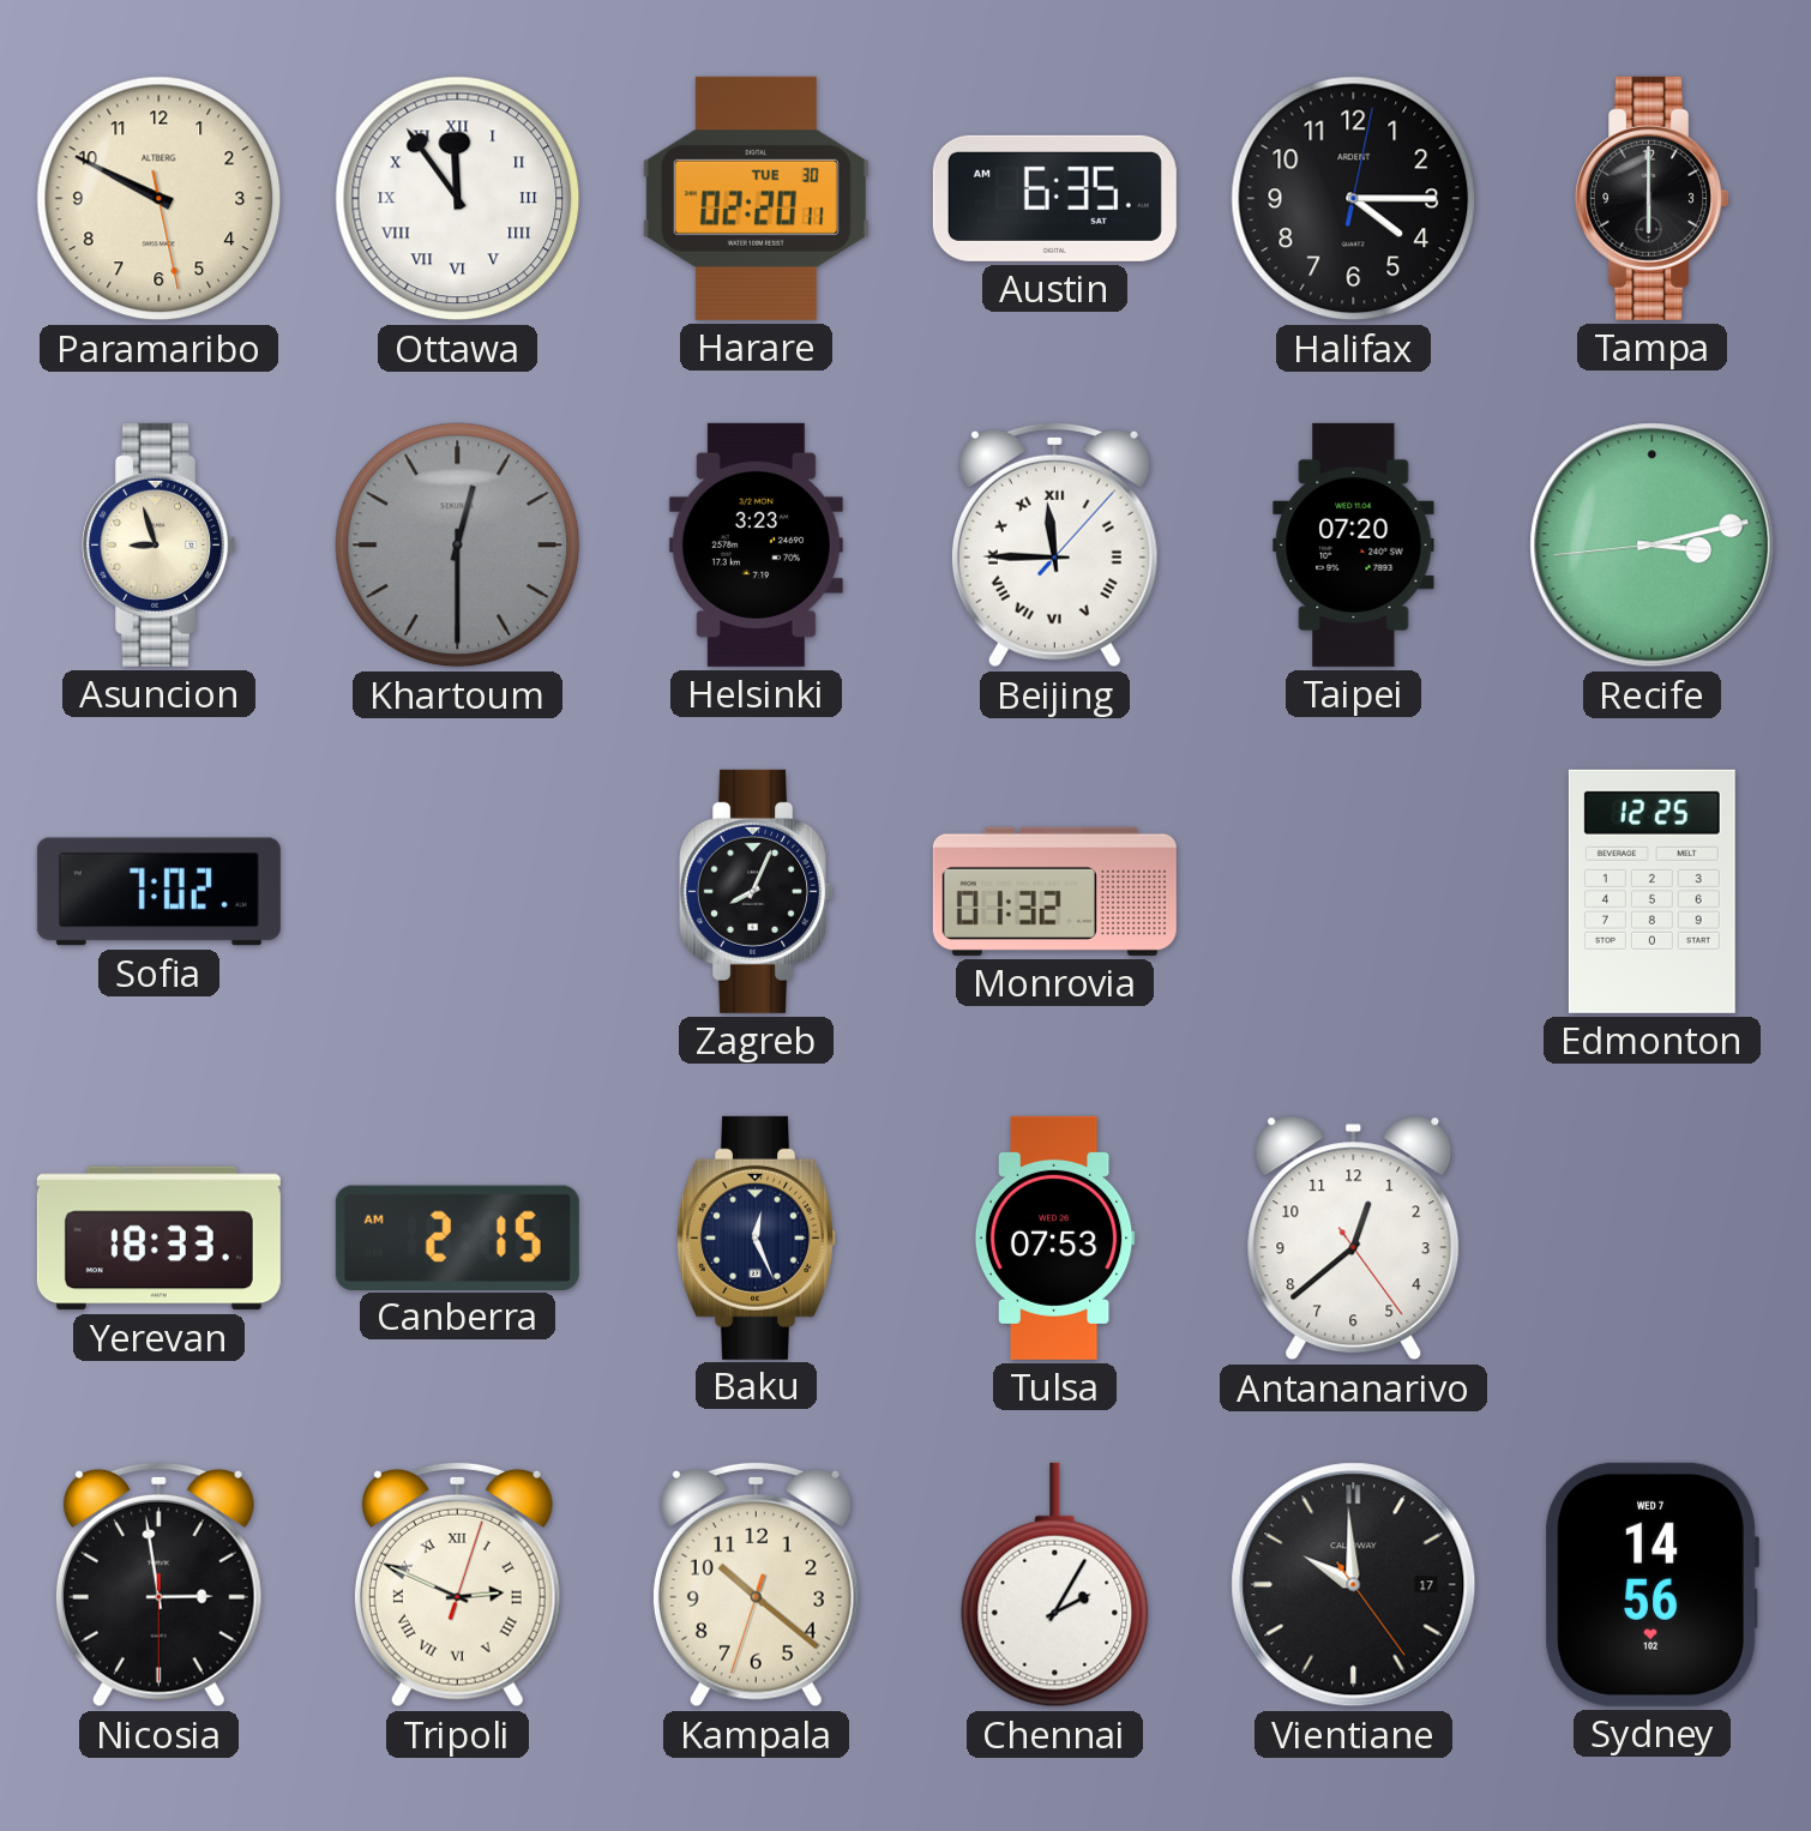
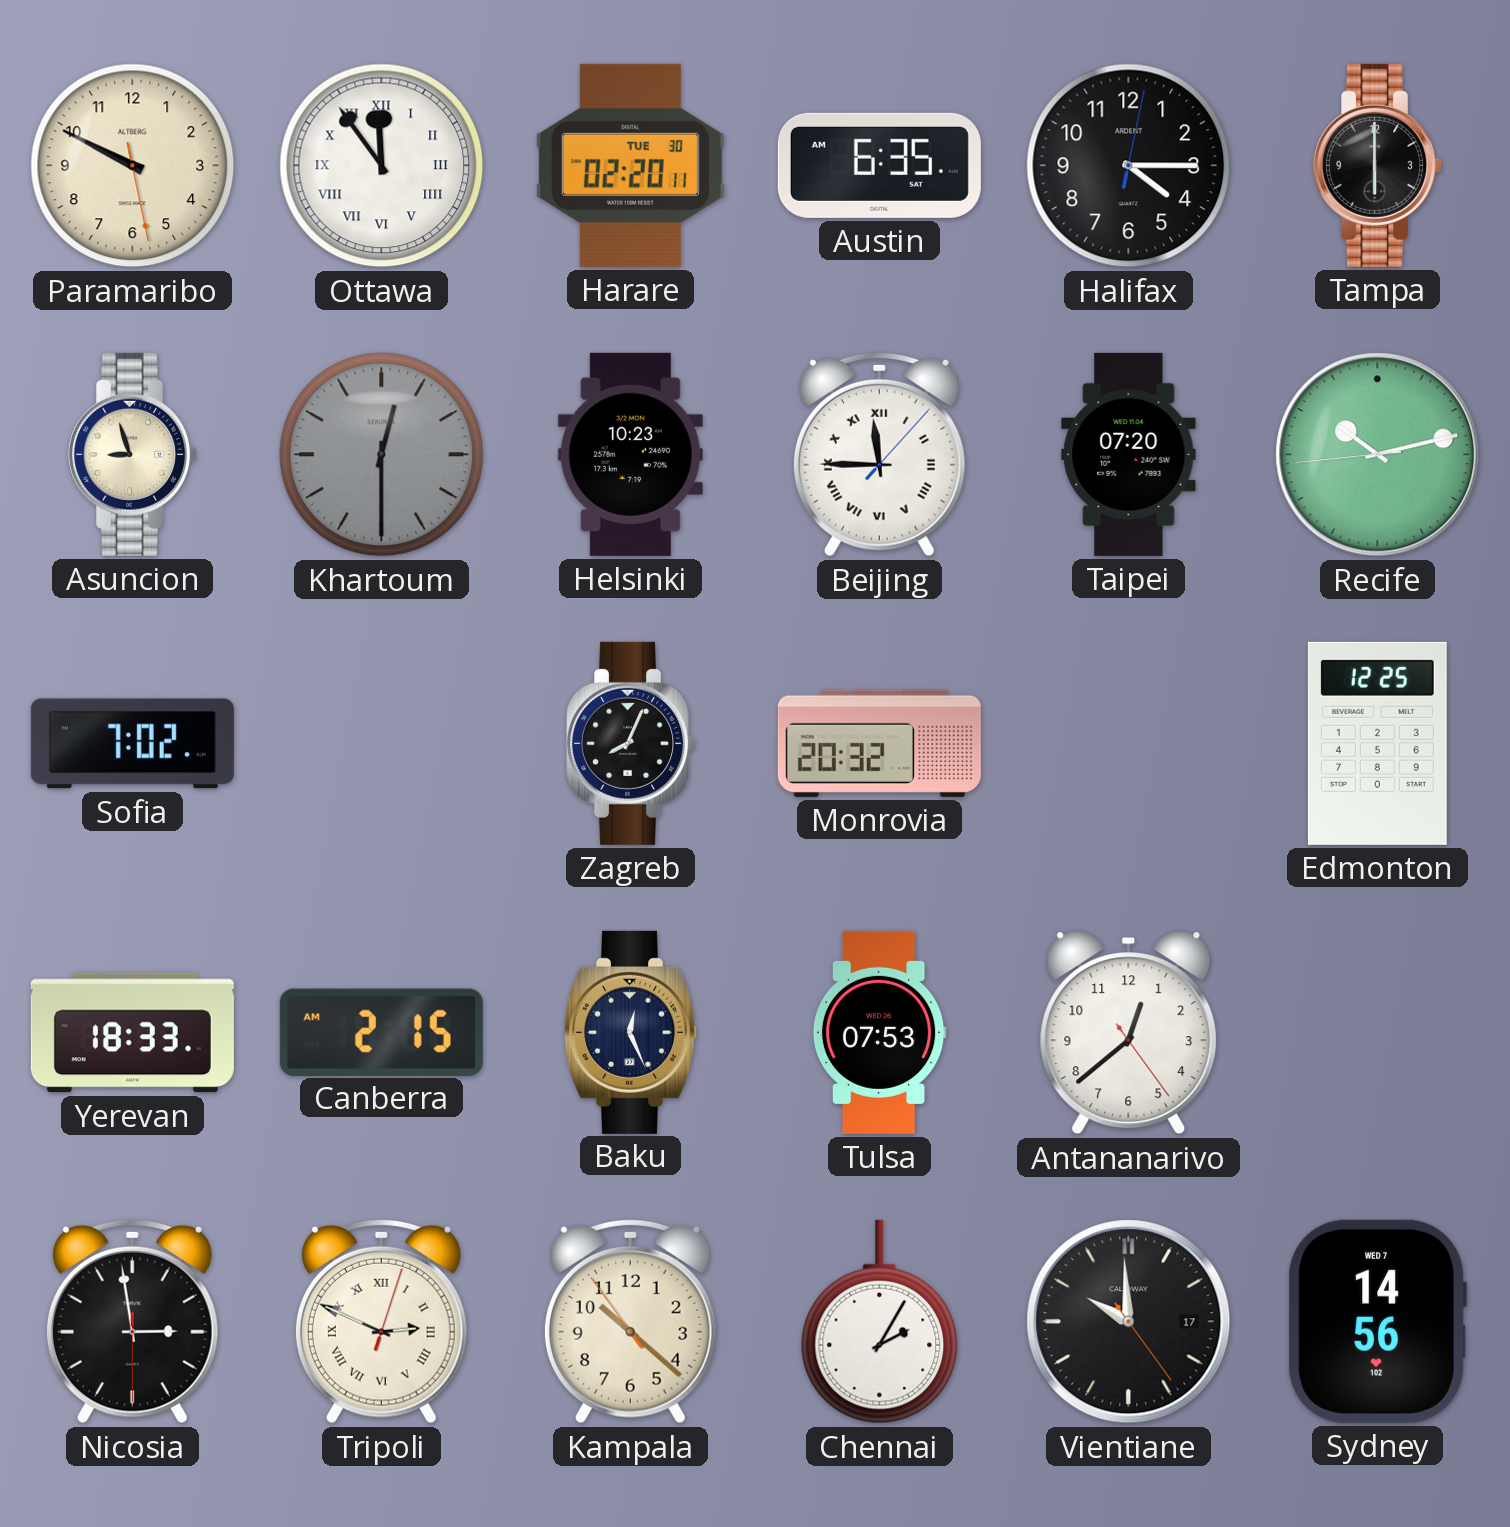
Helsinki: 3:23 -> 10:23
Recife: 3:12 -> 10:12
Monrovia: 01:32 -> 20:32
Kampala: 10:21:33 -> 10:21:54
